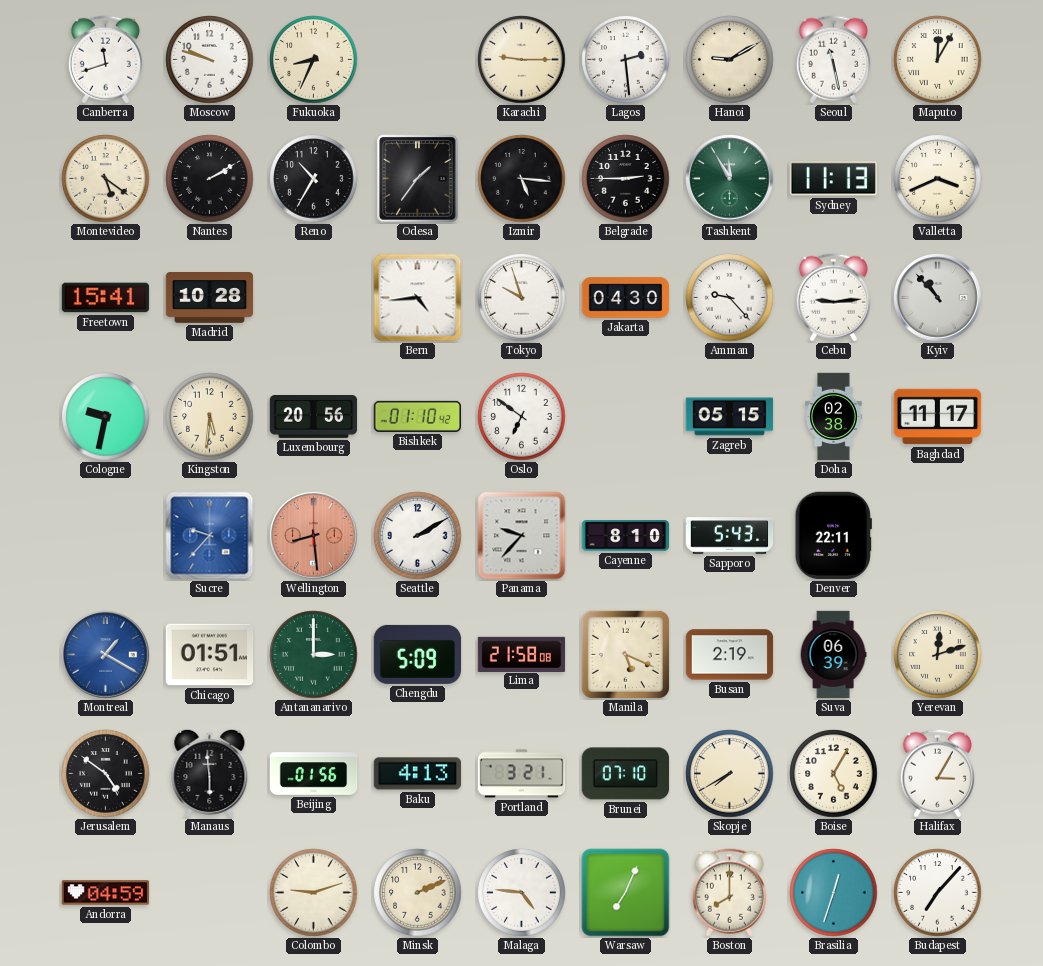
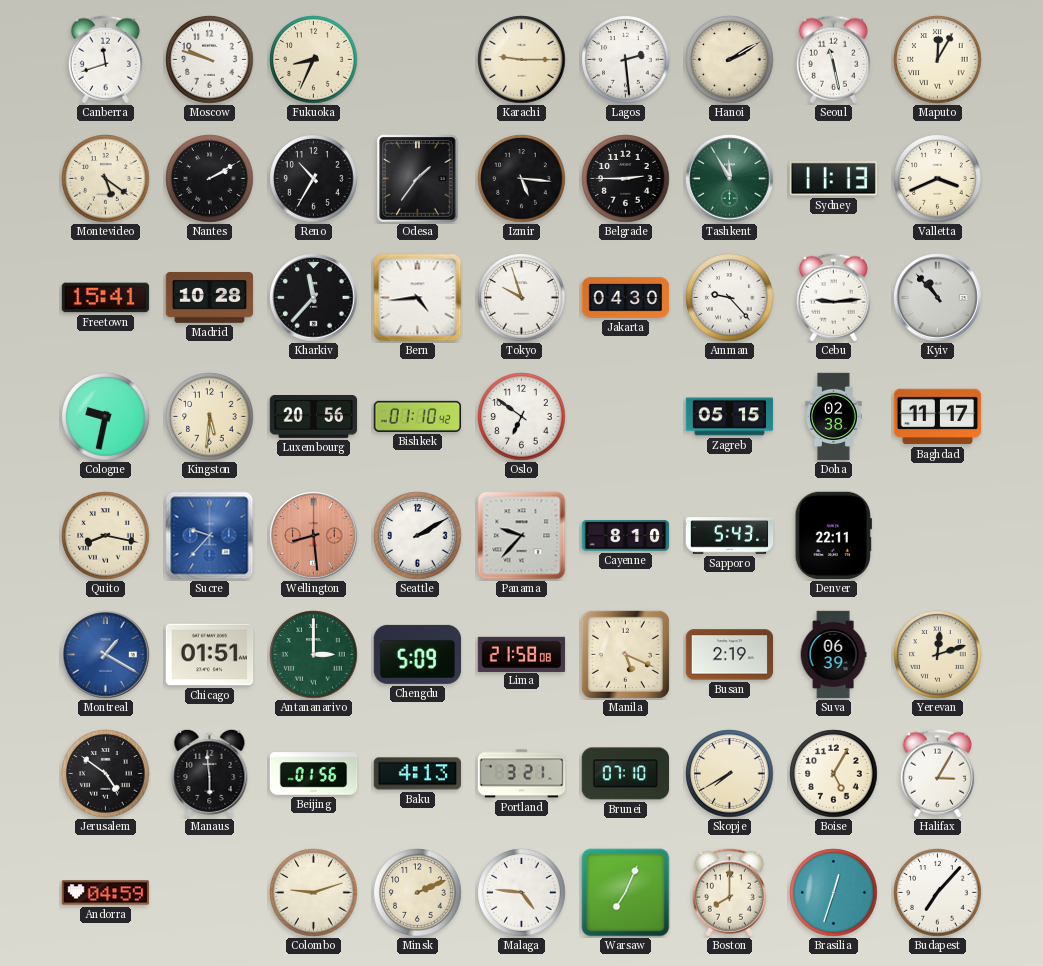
Hanoi: 9:10 -> 2:10
Kharkiv: none -> 11:37
Quito: none -> 8:17
